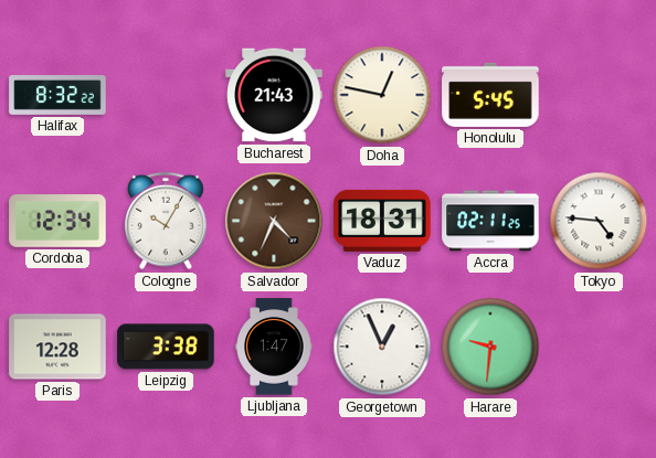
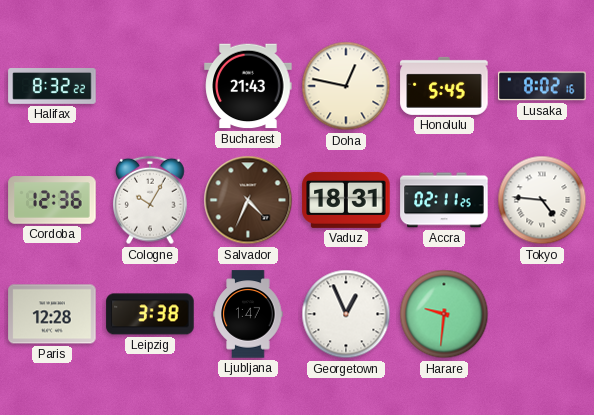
Lusaka: none -> 8:02
Cordoba: 12:34 -> 12:36
